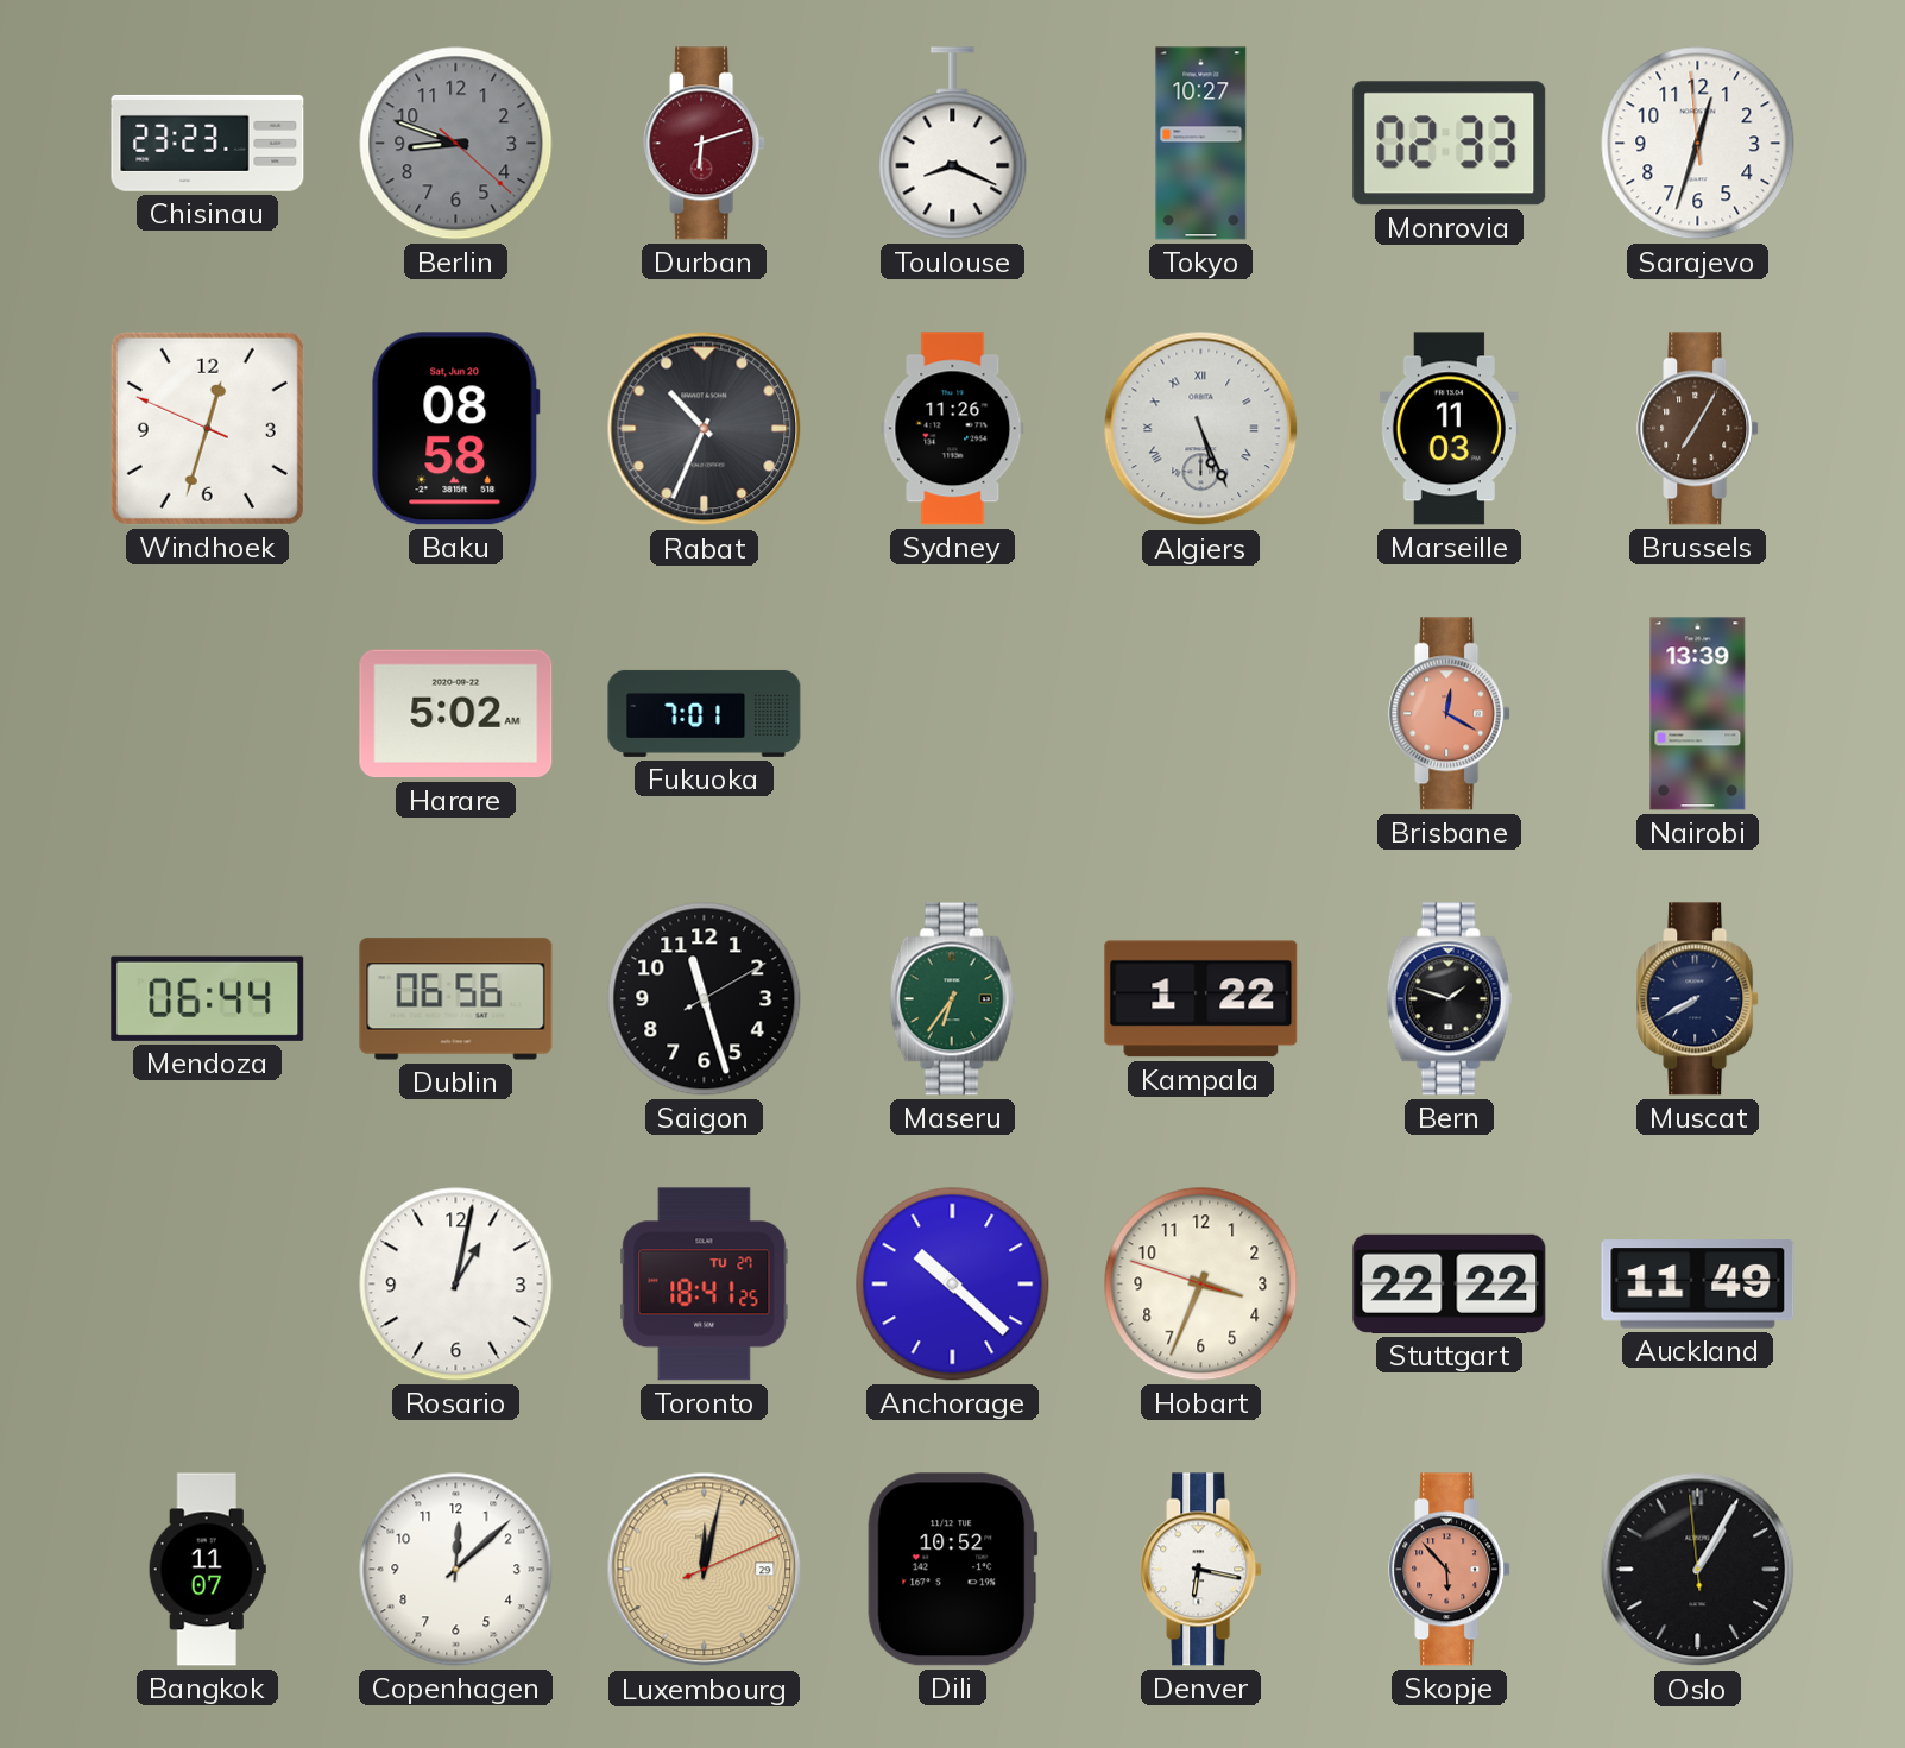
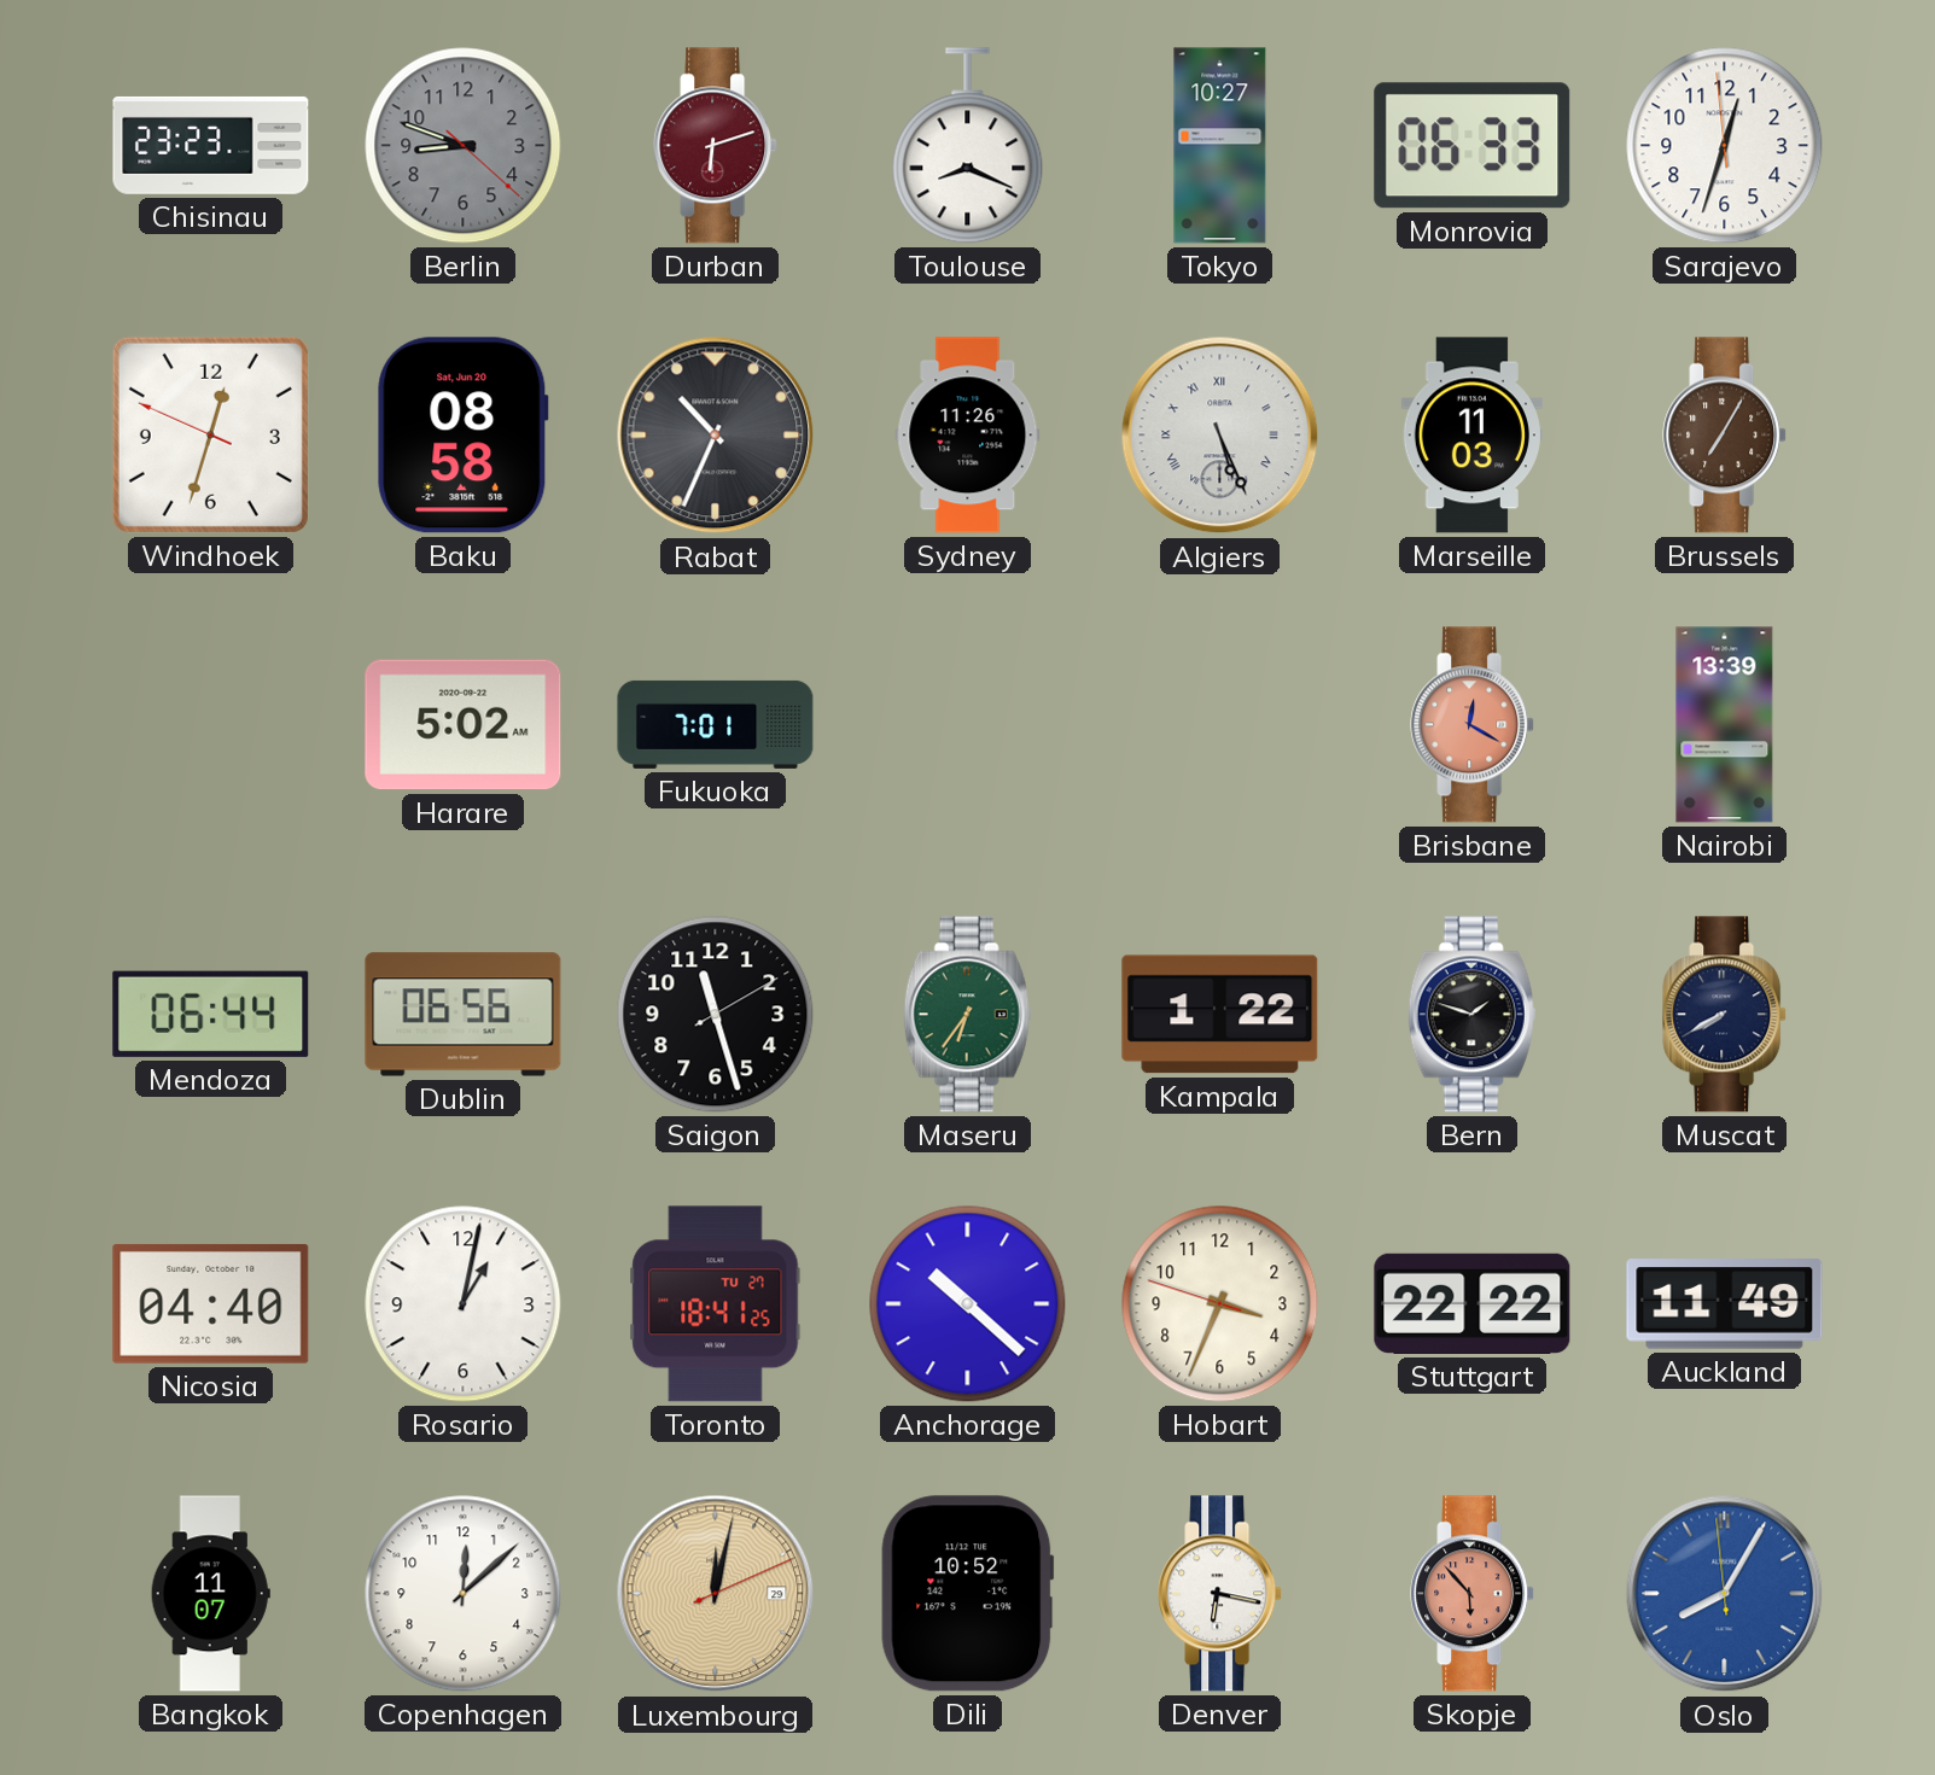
Monrovia: 02:33 -> 06:33
Nicosia: none -> 04:40
Oslo: 1:04 -> 8:04
Oslo dial: black -> blue
